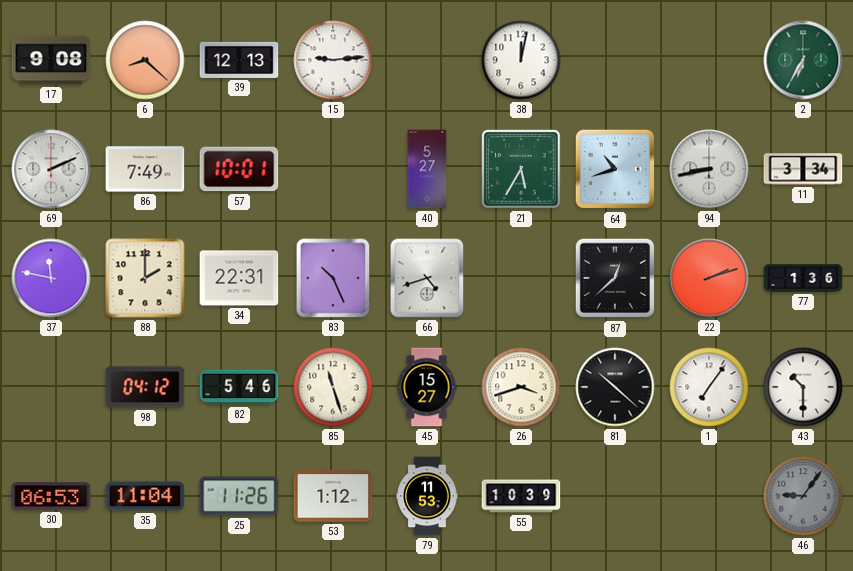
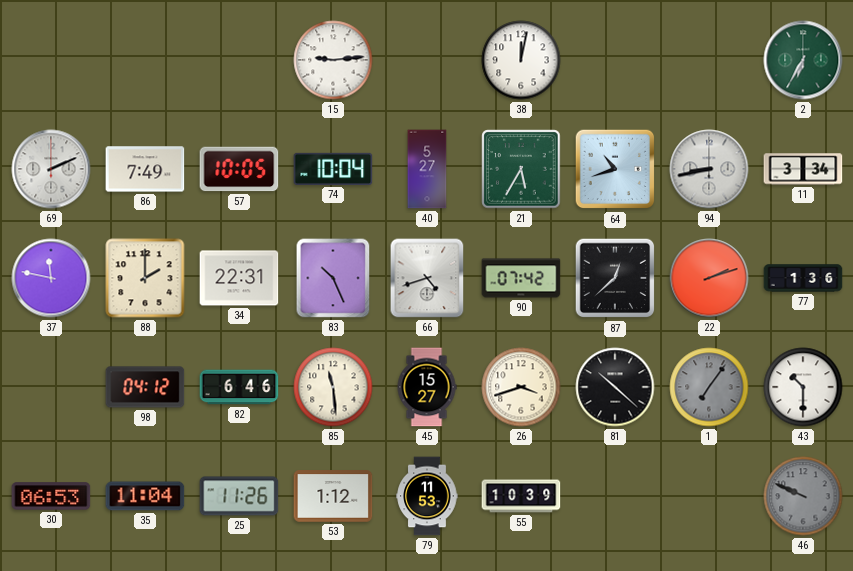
17: 9:08 -> none
6: 8:22 -> none
39: 12:13 -> none
57: 10:01 -> 10:05
74: none -> 10:04
90: none -> 07:42
82: 5:46 -> 6:46
85: 11:27 -> 11:29
1 dial: white -> grey
46: 9:06 -> 9:49
